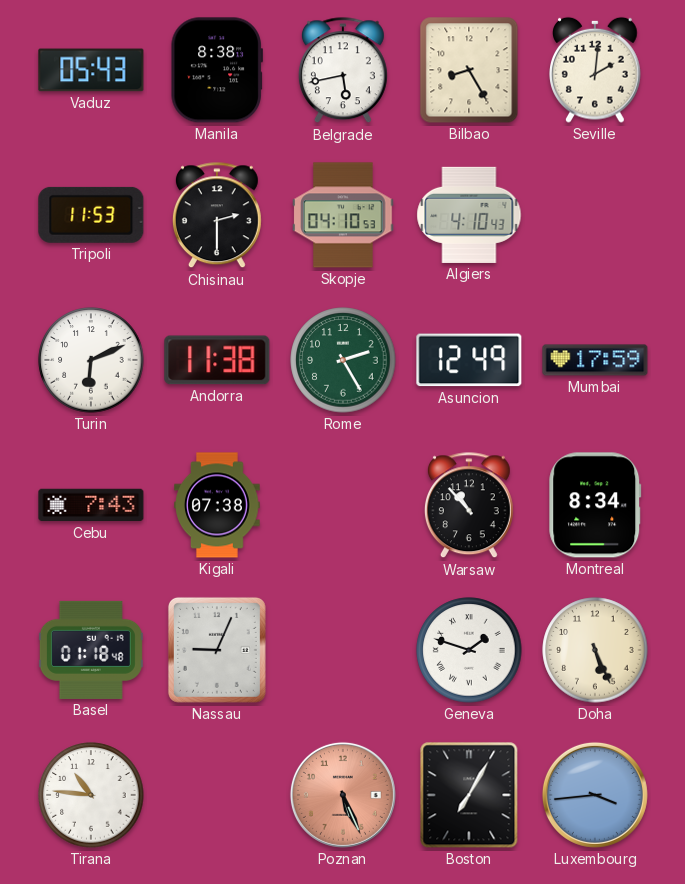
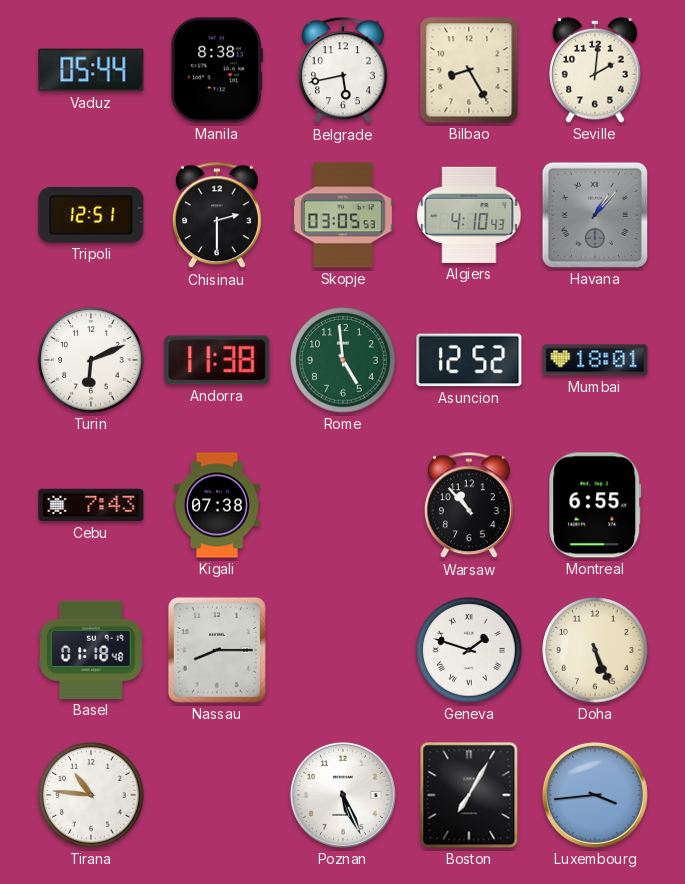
Vaduz: 05:43 -> 05:44
Tripoli: 11:53 -> 12:51
Skopje: 04:10 -> 03:05
Havana: none -> 1:07
Rome: 2:25 -> 4:59
Asuncion: 12:49 -> 12:52
Mumbai: 17:59 -> 18:01
Montreal: 8:34 -> 6:55
Nassau: 9:04 -> 8:15
Poznan dial: salmon -> white
